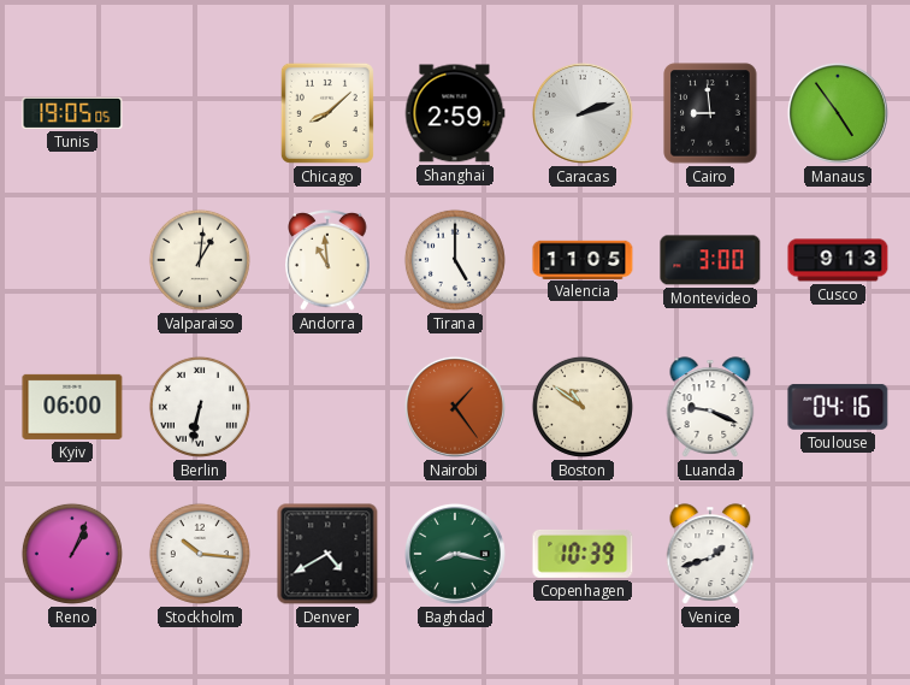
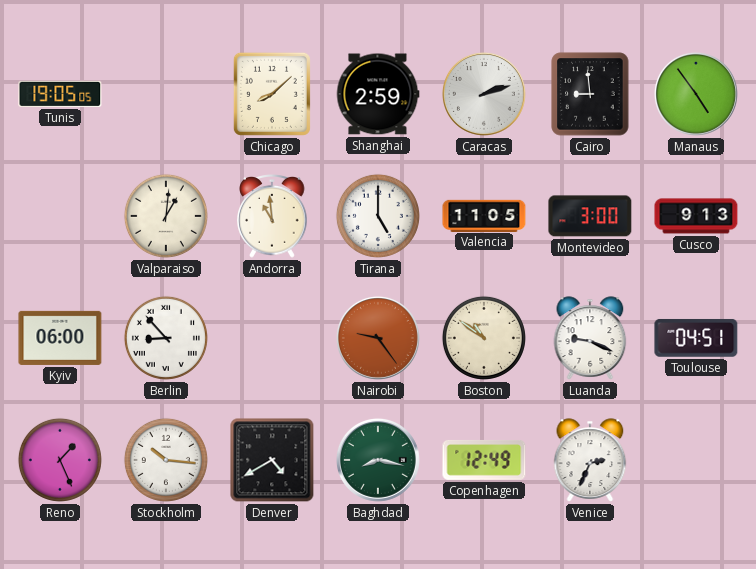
Berlin: 6:32 -> 8:53
Nairobi: 1:24 -> 9:24
Toulouse: 04:16 -> 04:51
Reno: 1:04 -> 1:26
Copenhagen: 10:39 -> 12:49
Venice: 1:42 -> 2:34
